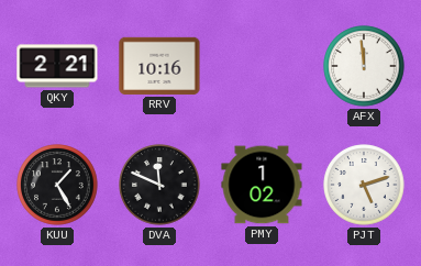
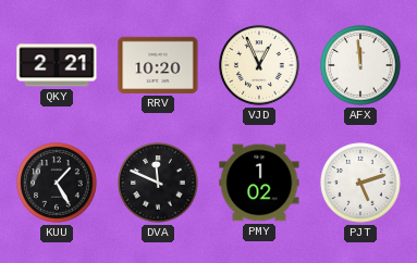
RRV: 10:16 -> 10:20
VJD: none -> 12:56
